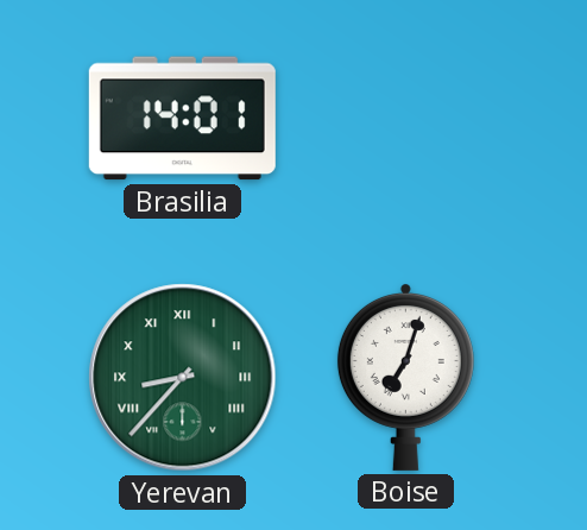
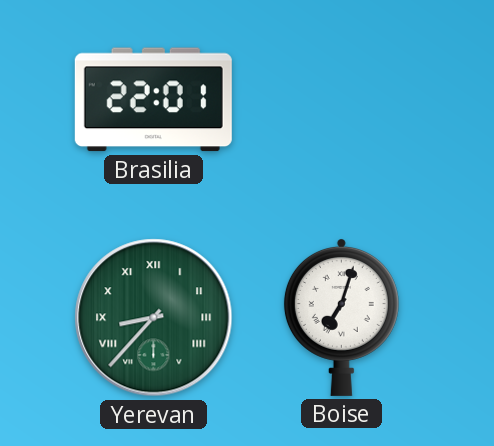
Brasilia: 14:01 -> 22:01
